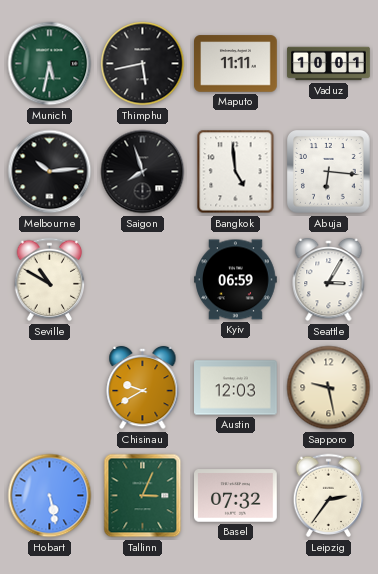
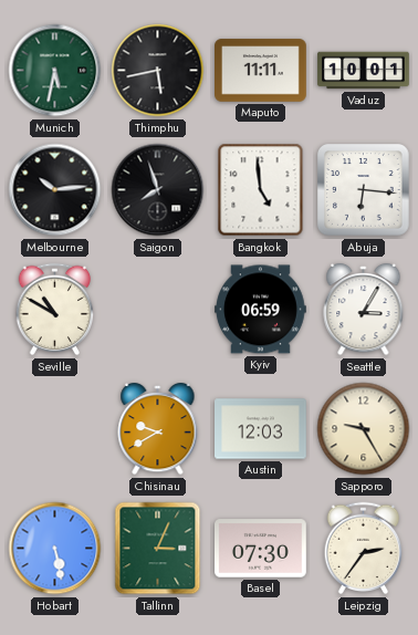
Sapporo: 9:28 -> 9:25
Basel: 07:32 -> 07:30
